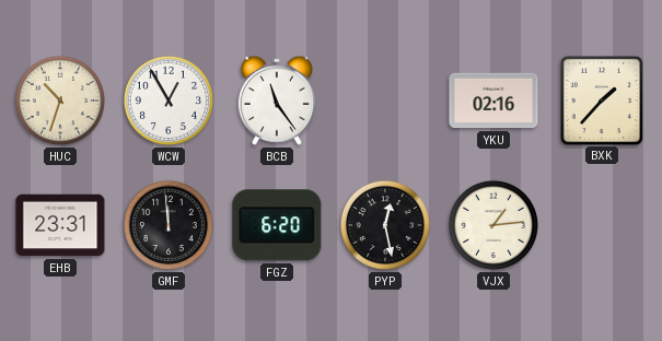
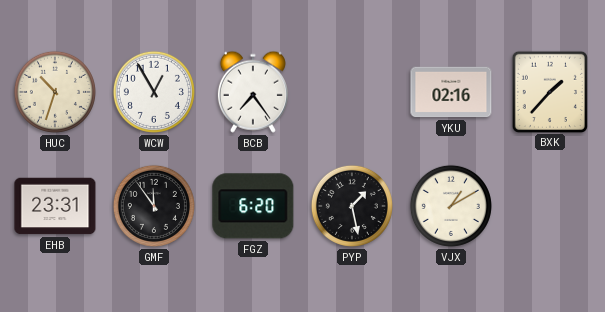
BCB: 11:24 -> 7:24
GMF: 11:59 -> 11:54
PYP: 12:28 -> 1:28
VJX: 1:14 -> 1:10
